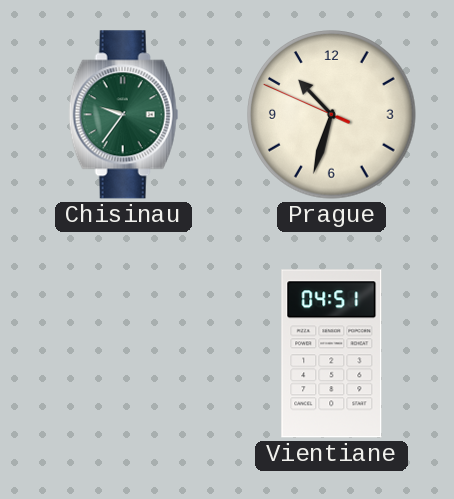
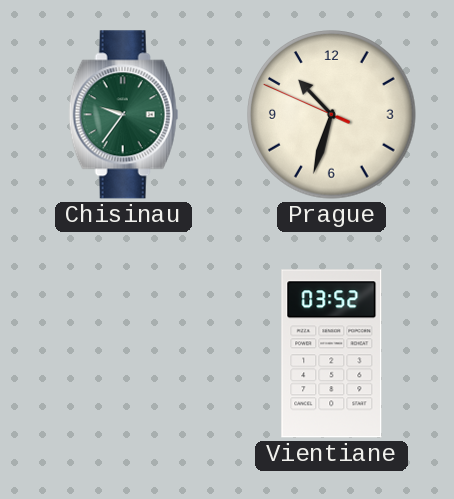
Vientiane: 04:51 -> 03:52
